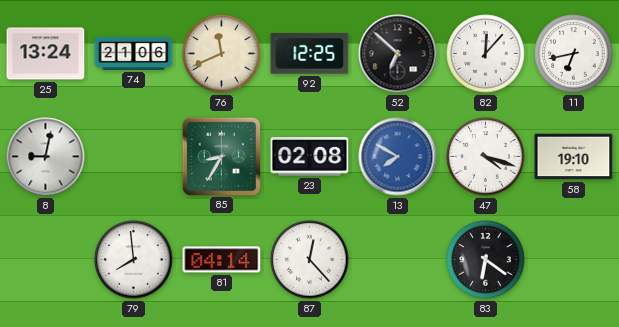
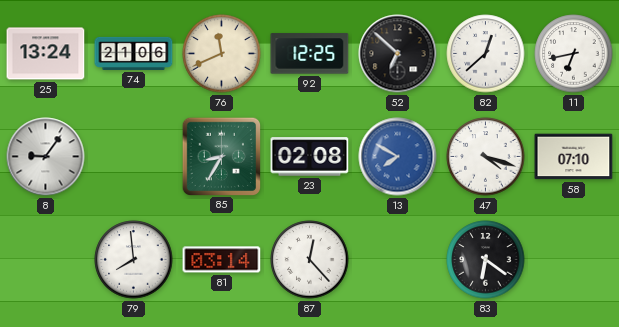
82: 12:07 -> 12:38
8: 9:02 -> 9:06
58: 19:10 -> 07:10
81: 04:14 -> 03:14
